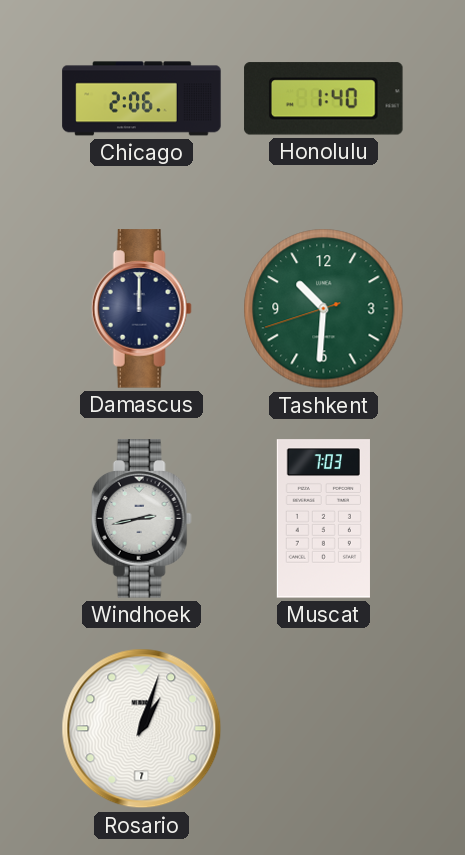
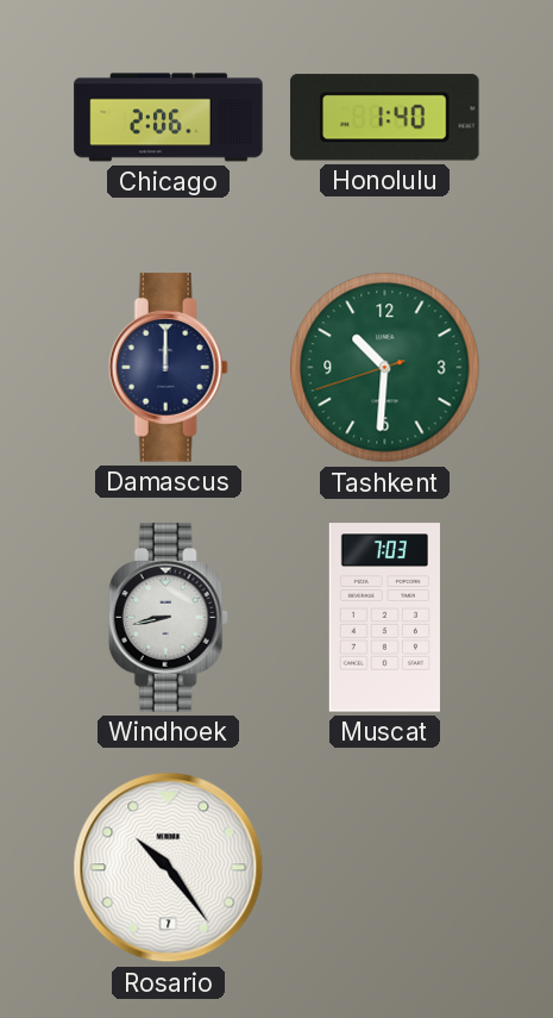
Windhoek: 2:43 -> 8:43
Rosario: 1:03 -> 10:24
